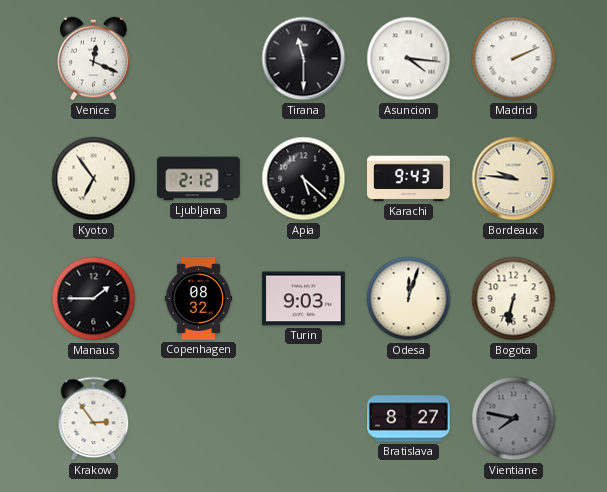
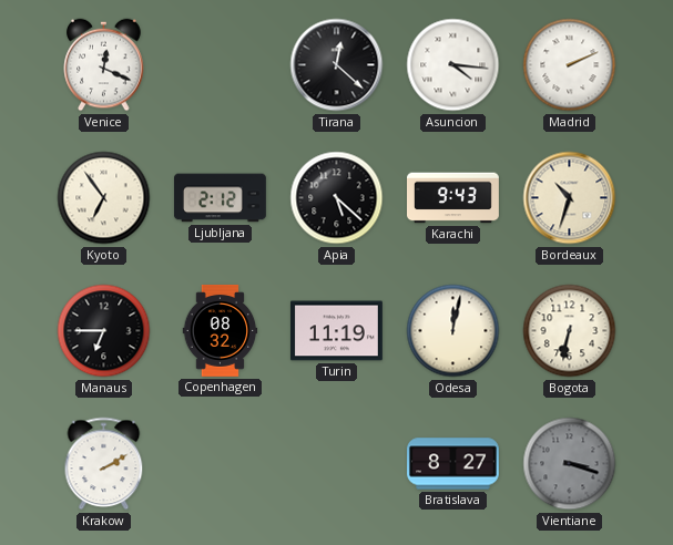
Tirana: 11:30 -> 12:22
Bordeaux: 9:46 -> 10:33
Manaus: 1:45 -> 6:45
Turin: 9:03 -> 11:19
Odesa: 12:03 -> 12:02
Krakow: 2:54 -> 2:10
Vientiane: 7:47 -> 3:18
